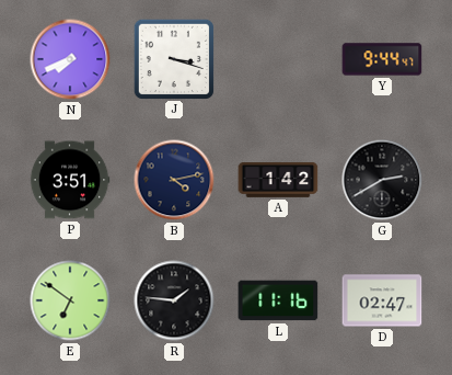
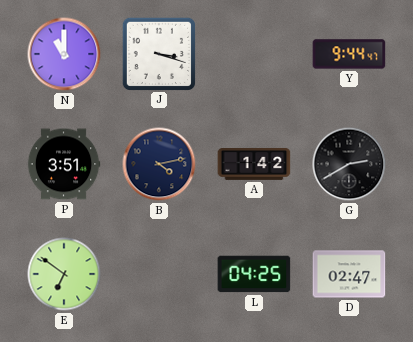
N: 7:41 -> 11:00
R: 1:46 -> none
L: 11:16 -> 04:25
